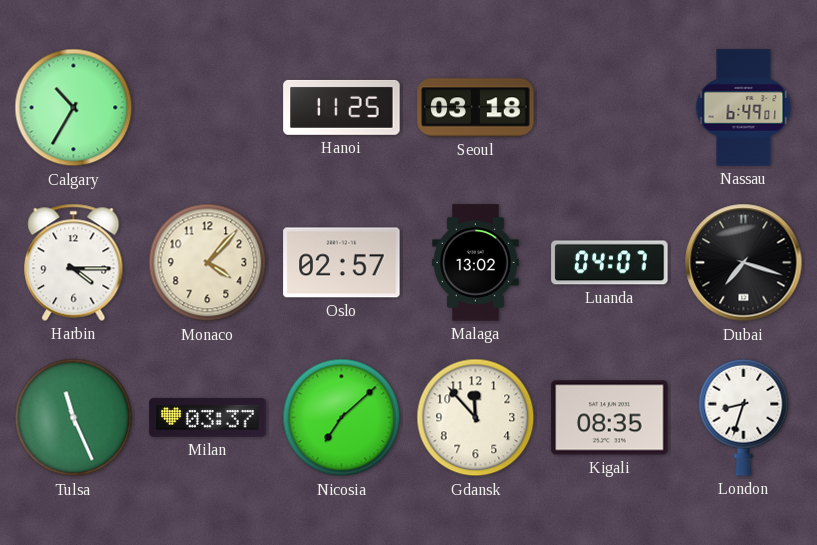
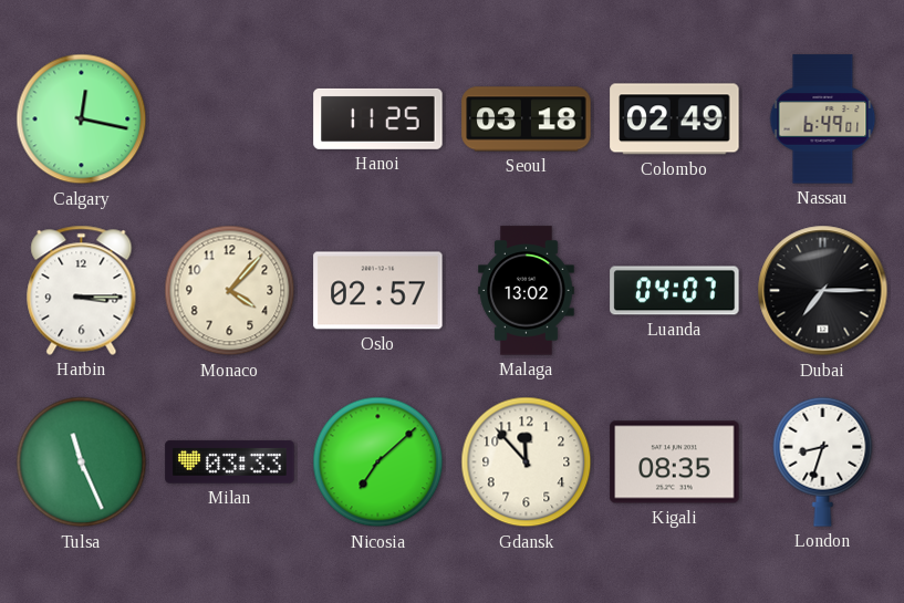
Calgary: 10:35 -> 12:17
Colombo: none -> 02:49
Harbin: 4:15 -> 3:15
Dubai: 7:18 -> 7:15
Milan: 03:37 -> 03:33
